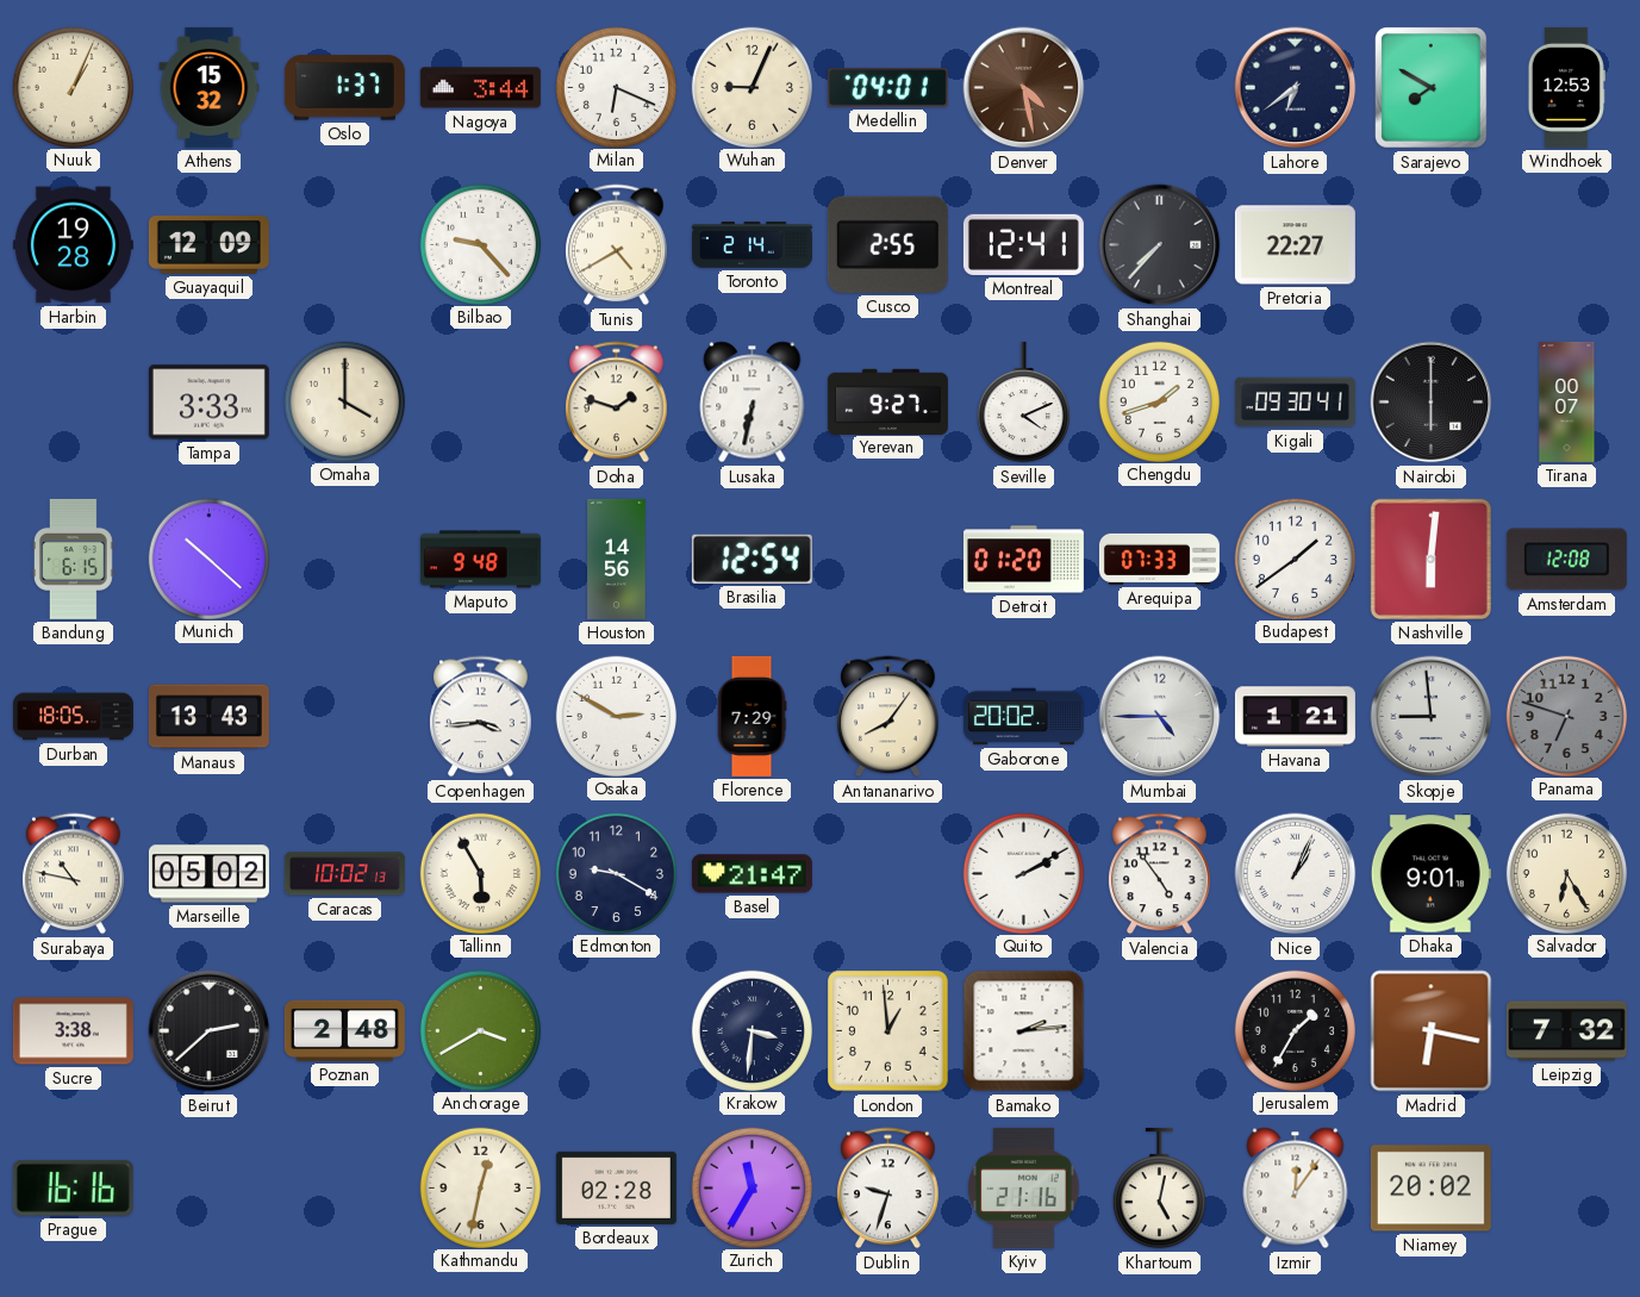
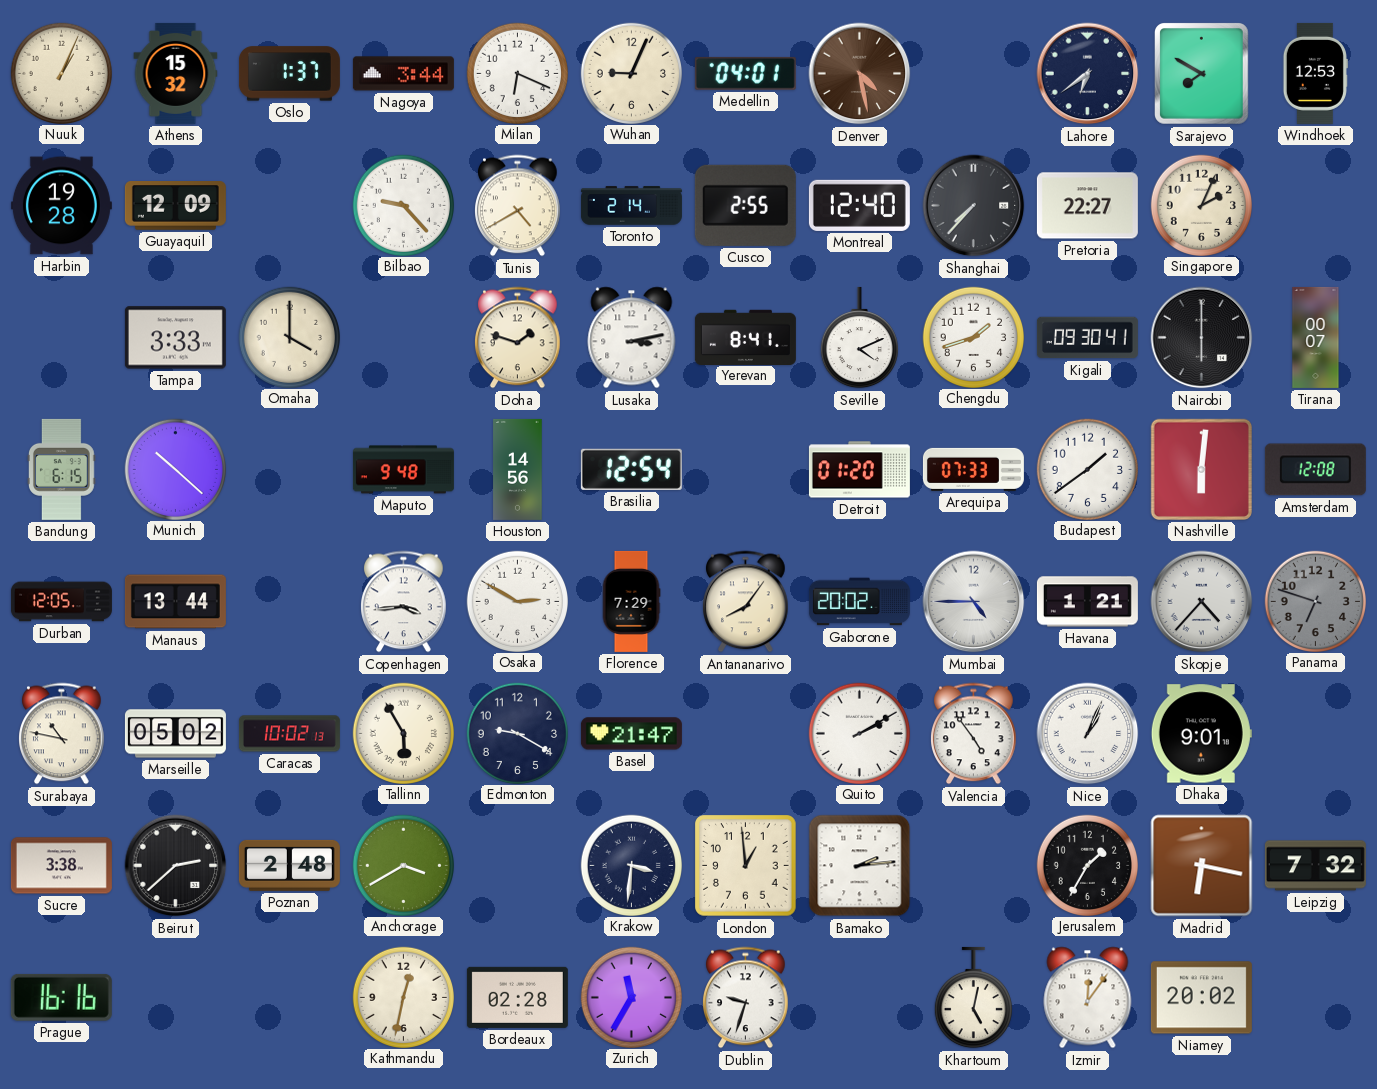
Montreal: 12:41 -> 12:40
Singapore: none -> 2:04
Lusaka: 6:32 -> 3:13
Yerevan: 9:27 -> 8:41
Durban: 18:05 -> 12:05
Manaus: 13:43 -> 13:44
Skopje: 8:59 -> 4:37
Salvador: 6:25 -> none
Kyiv: 21:16 -> none
